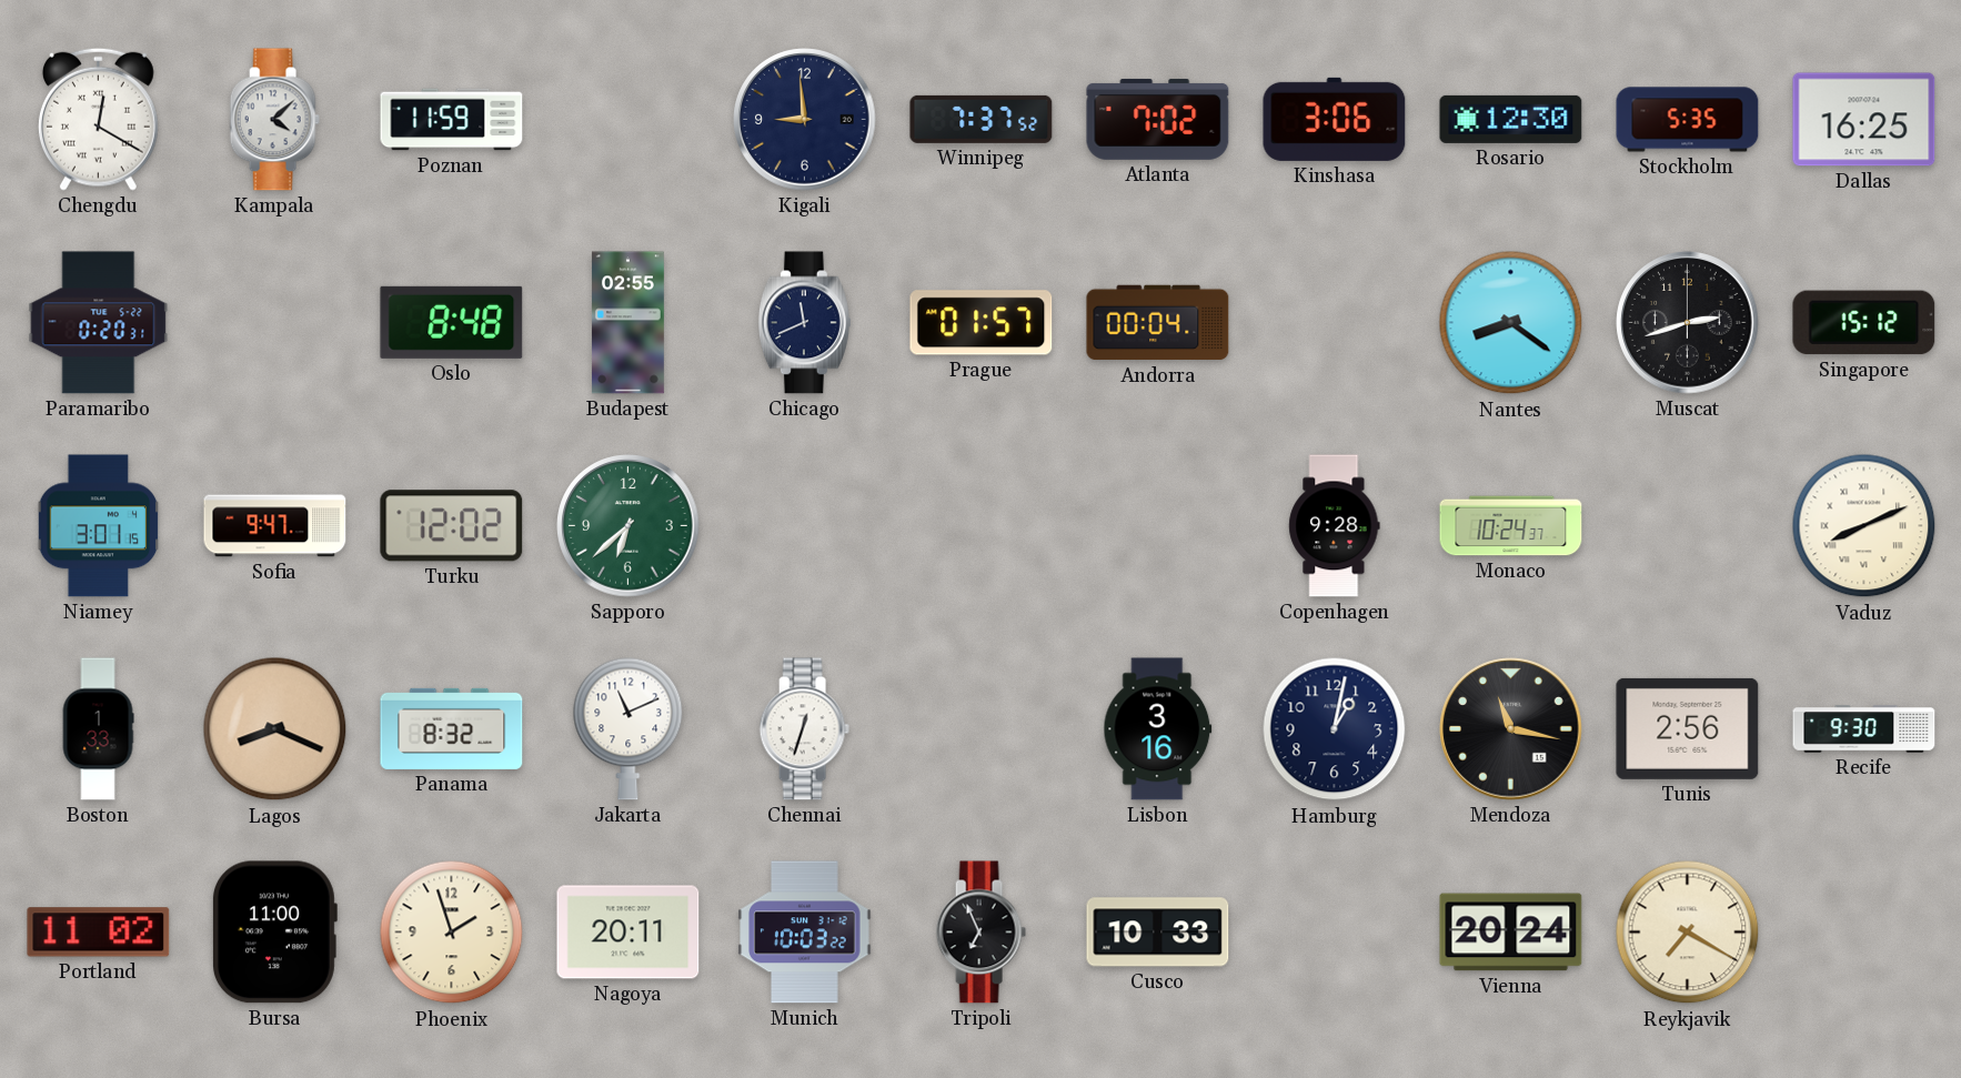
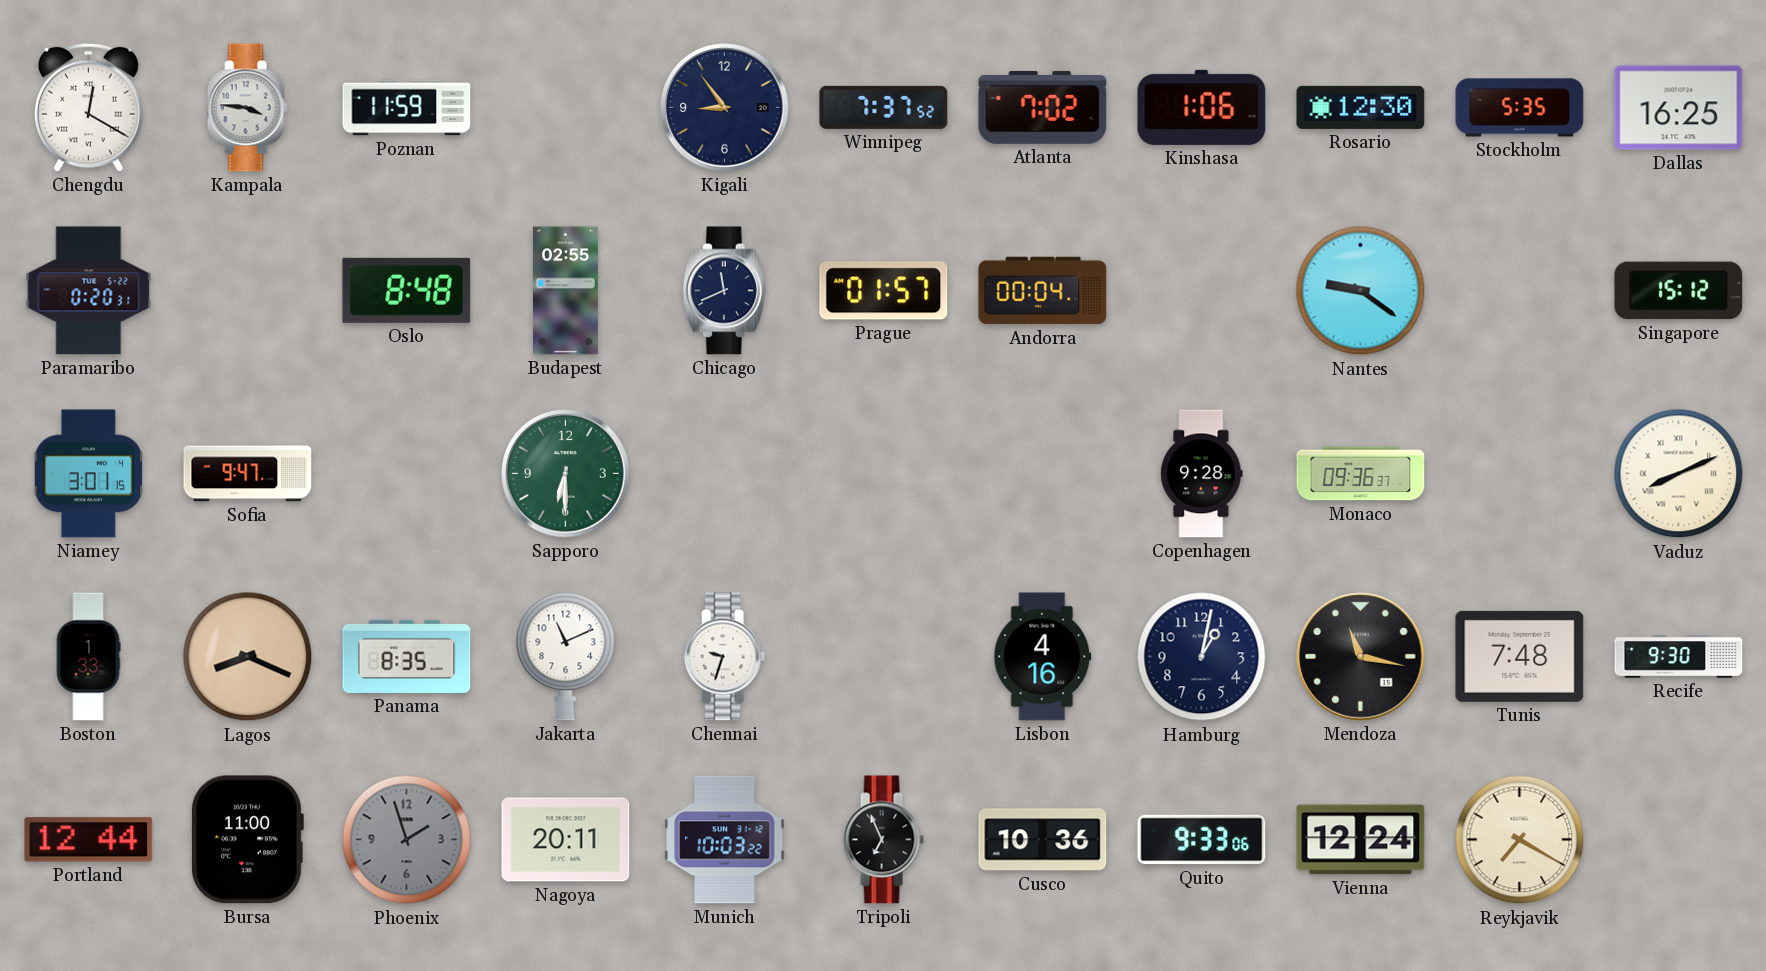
Kampala: 4:08 -> 3:46
Kigali: 8:59 -> 8:54
Kinshasa: 3:06 -> 1:06
Nantes: 8:21 -> 9:21
Muscat: 2:42 -> none
Turku: 12:02 -> none
Sapporo: 6:38 -> 6:30
Monaco: 10:24 -> 09:36
Panama: 8:32 -> 8:35
Chennai: 12:33 -> 9:33
Lisbon: 3:16 -> 4:16
Tunis: 2:56 -> 7:48
Portland: 11:02 -> 12:44
Phoenix dial: cream -> grey
Cusco: 10:33 -> 10:36
Quito: none -> 9:33
Vienna: 20:24 -> 12:24
